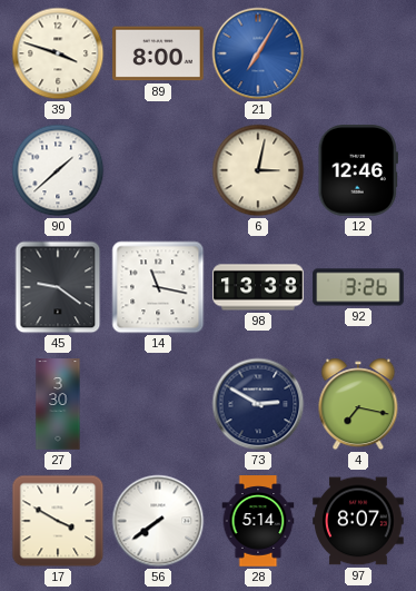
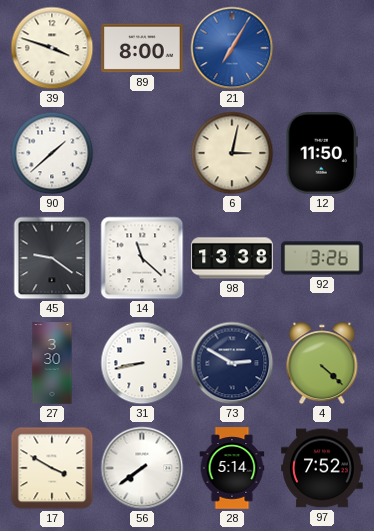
12: 12:46 -> 11:50
14: 11:17 -> 11:22
31: none -> 8:43
4: 7:17 -> 4:22
97: 8:07 -> 7:52
